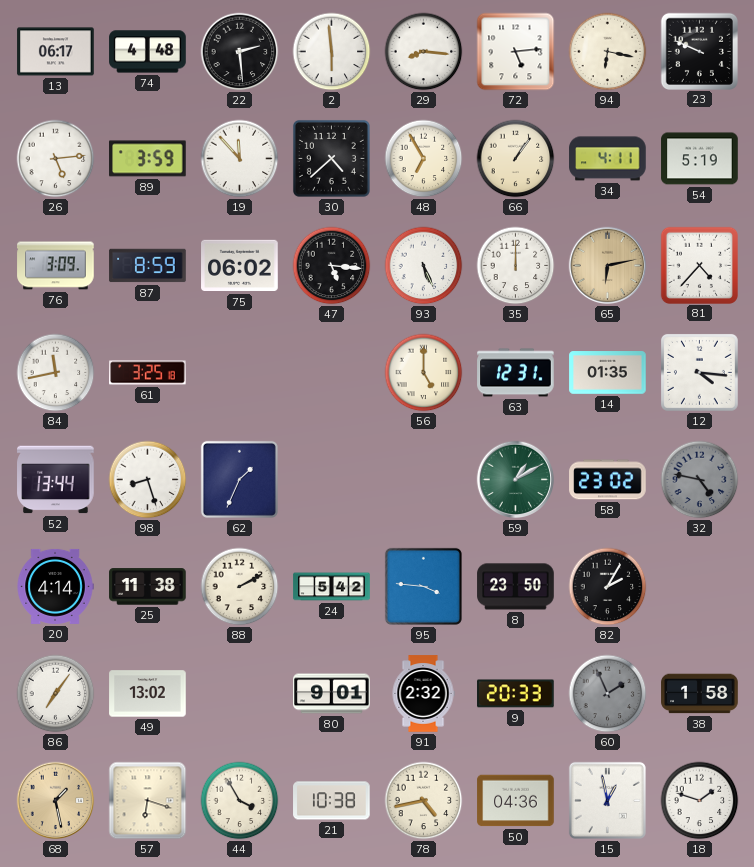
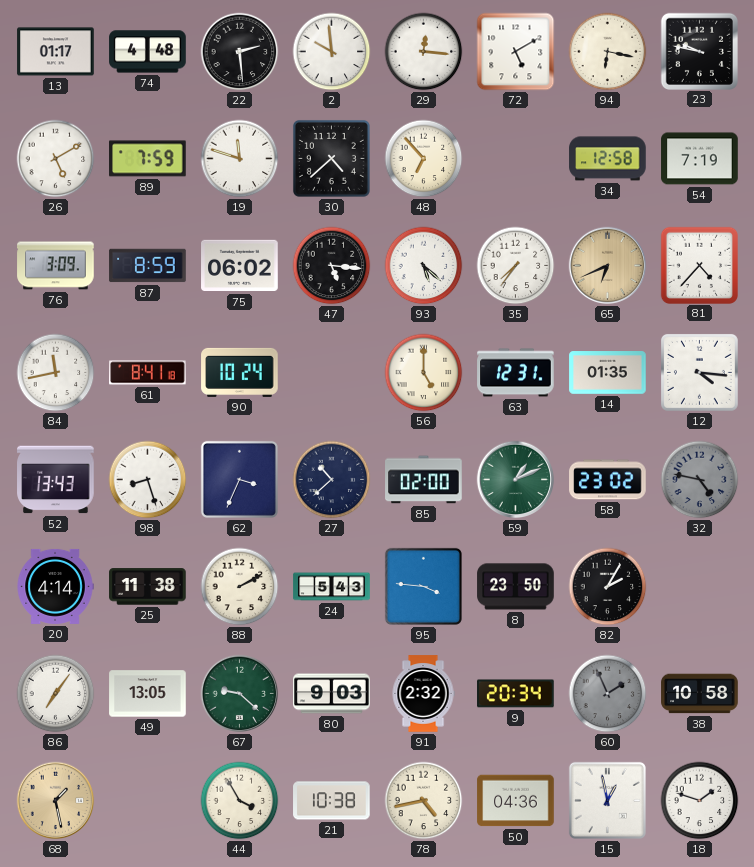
13: 06:17 -> 01:17
2: 5:59 -> 9:59
29: 8:16 -> 12:16
72: 5:14 -> 5:10
23: 9:49 -> 9:47
26: 5:14 -> 5:10
89: 3:59 -> 7:59
19: 11:53 -> 11:48
48: 6:55 -> 6:53
66: 1:06 -> none
34: 4:11 -> 12:58
54: 5:19 -> 7:19
93: 5:26 -> 5:22
35: 12:00 -> 7:36
65: 6:13 -> 6:41
61: 3:25 -> 8:41
90: none -> 10:24
52: 13:44 -> 13:43
62: 1:34 -> 3:34
27: none -> 10:38
85: none -> 02:00
59: 1:10 -> 1:11
24: 5:42 -> 5:43
49: 13:02 -> 13:05
67: none -> 9:22
80: 9:01 -> 9:03
9: 20:33 -> 20:34
38: 1:58 -> 10:58
57: 6:18 -> none
